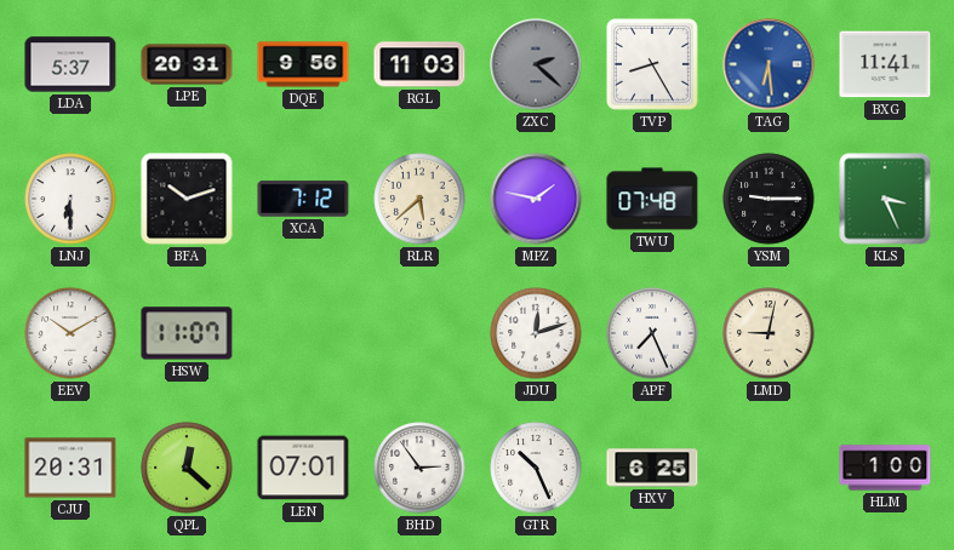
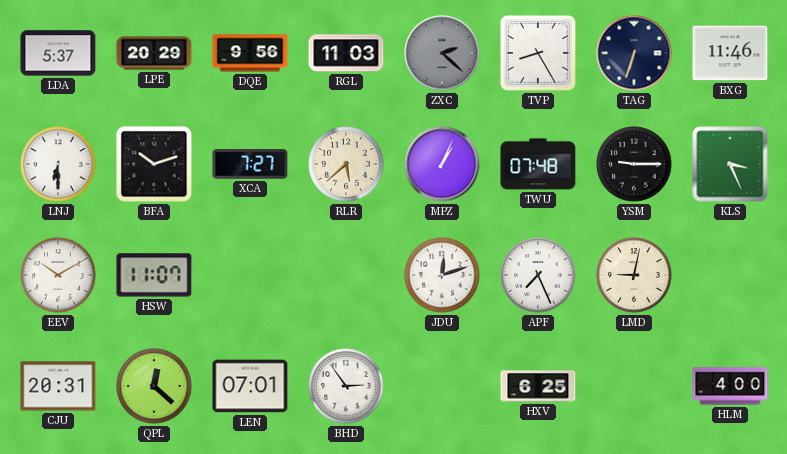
LPE: 20:31 -> 20:29
TAG: 6:29 -> 6:33
TAG dial: blue -> navy
BXG: 11:41 -> 11:46
XCA: 7:12 -> 7:27
MPZ: 1:47 -> 1:04
GTR: 10:26 -> none
HLM: 1:00 -> 4:00
